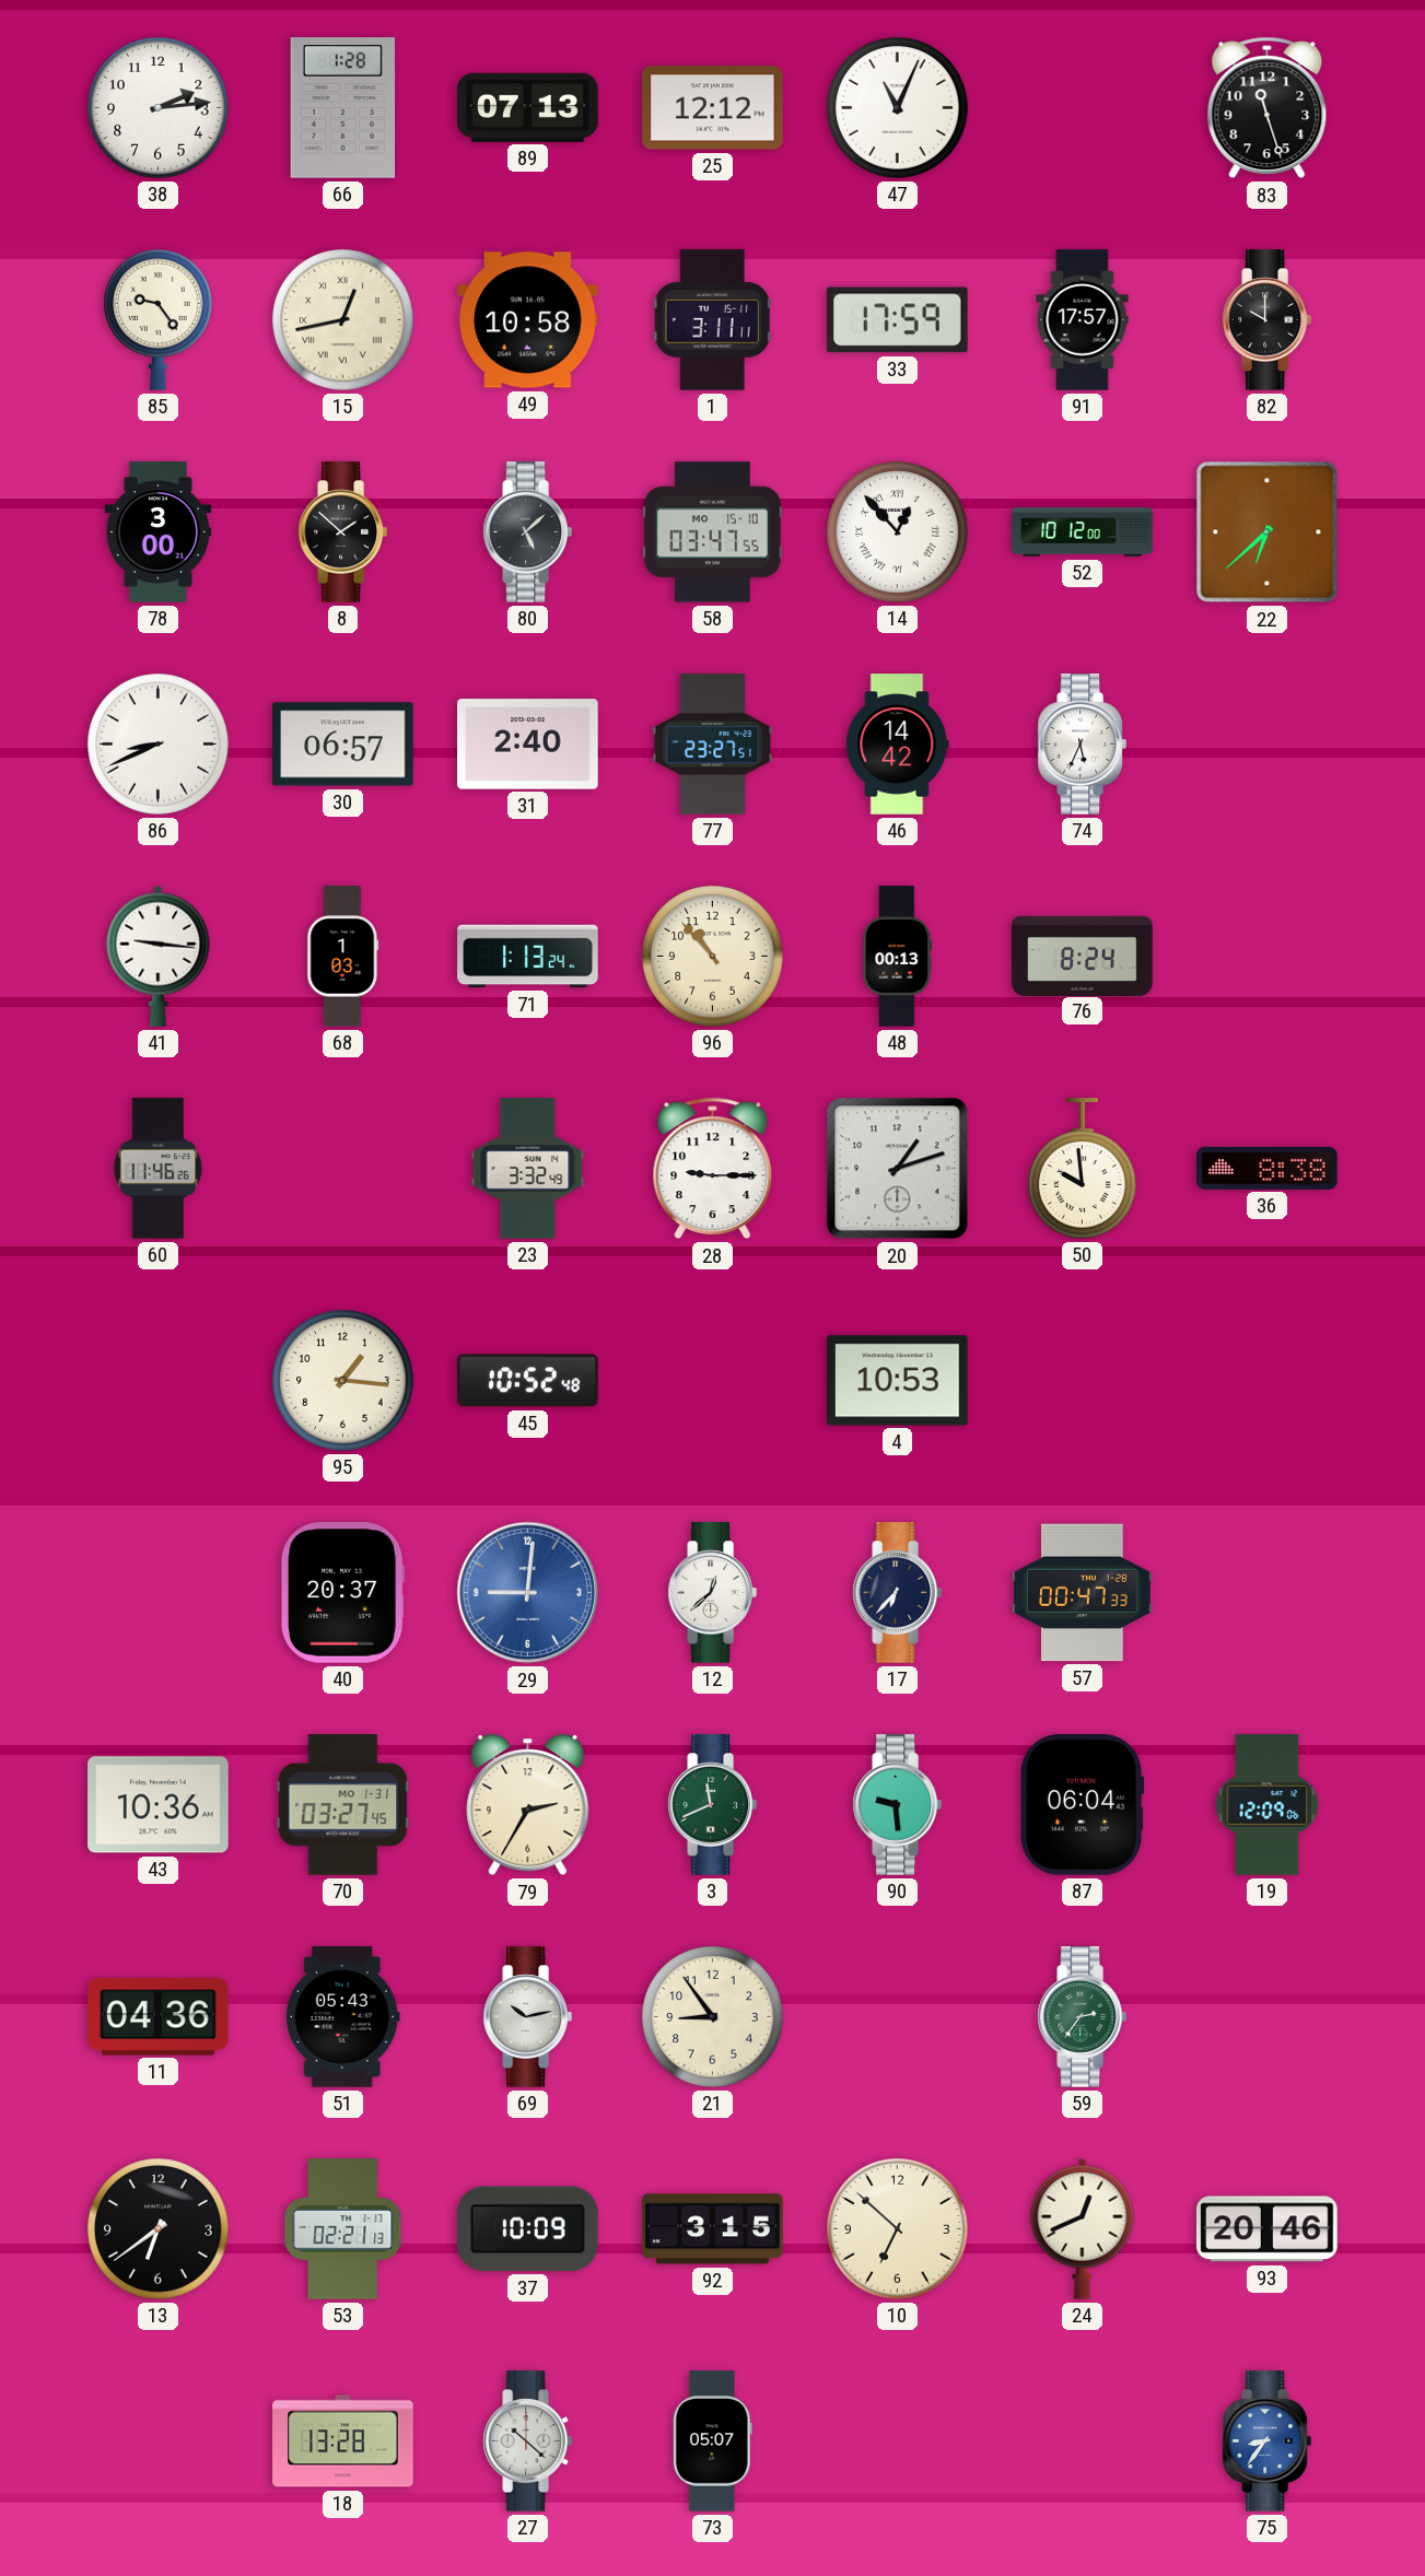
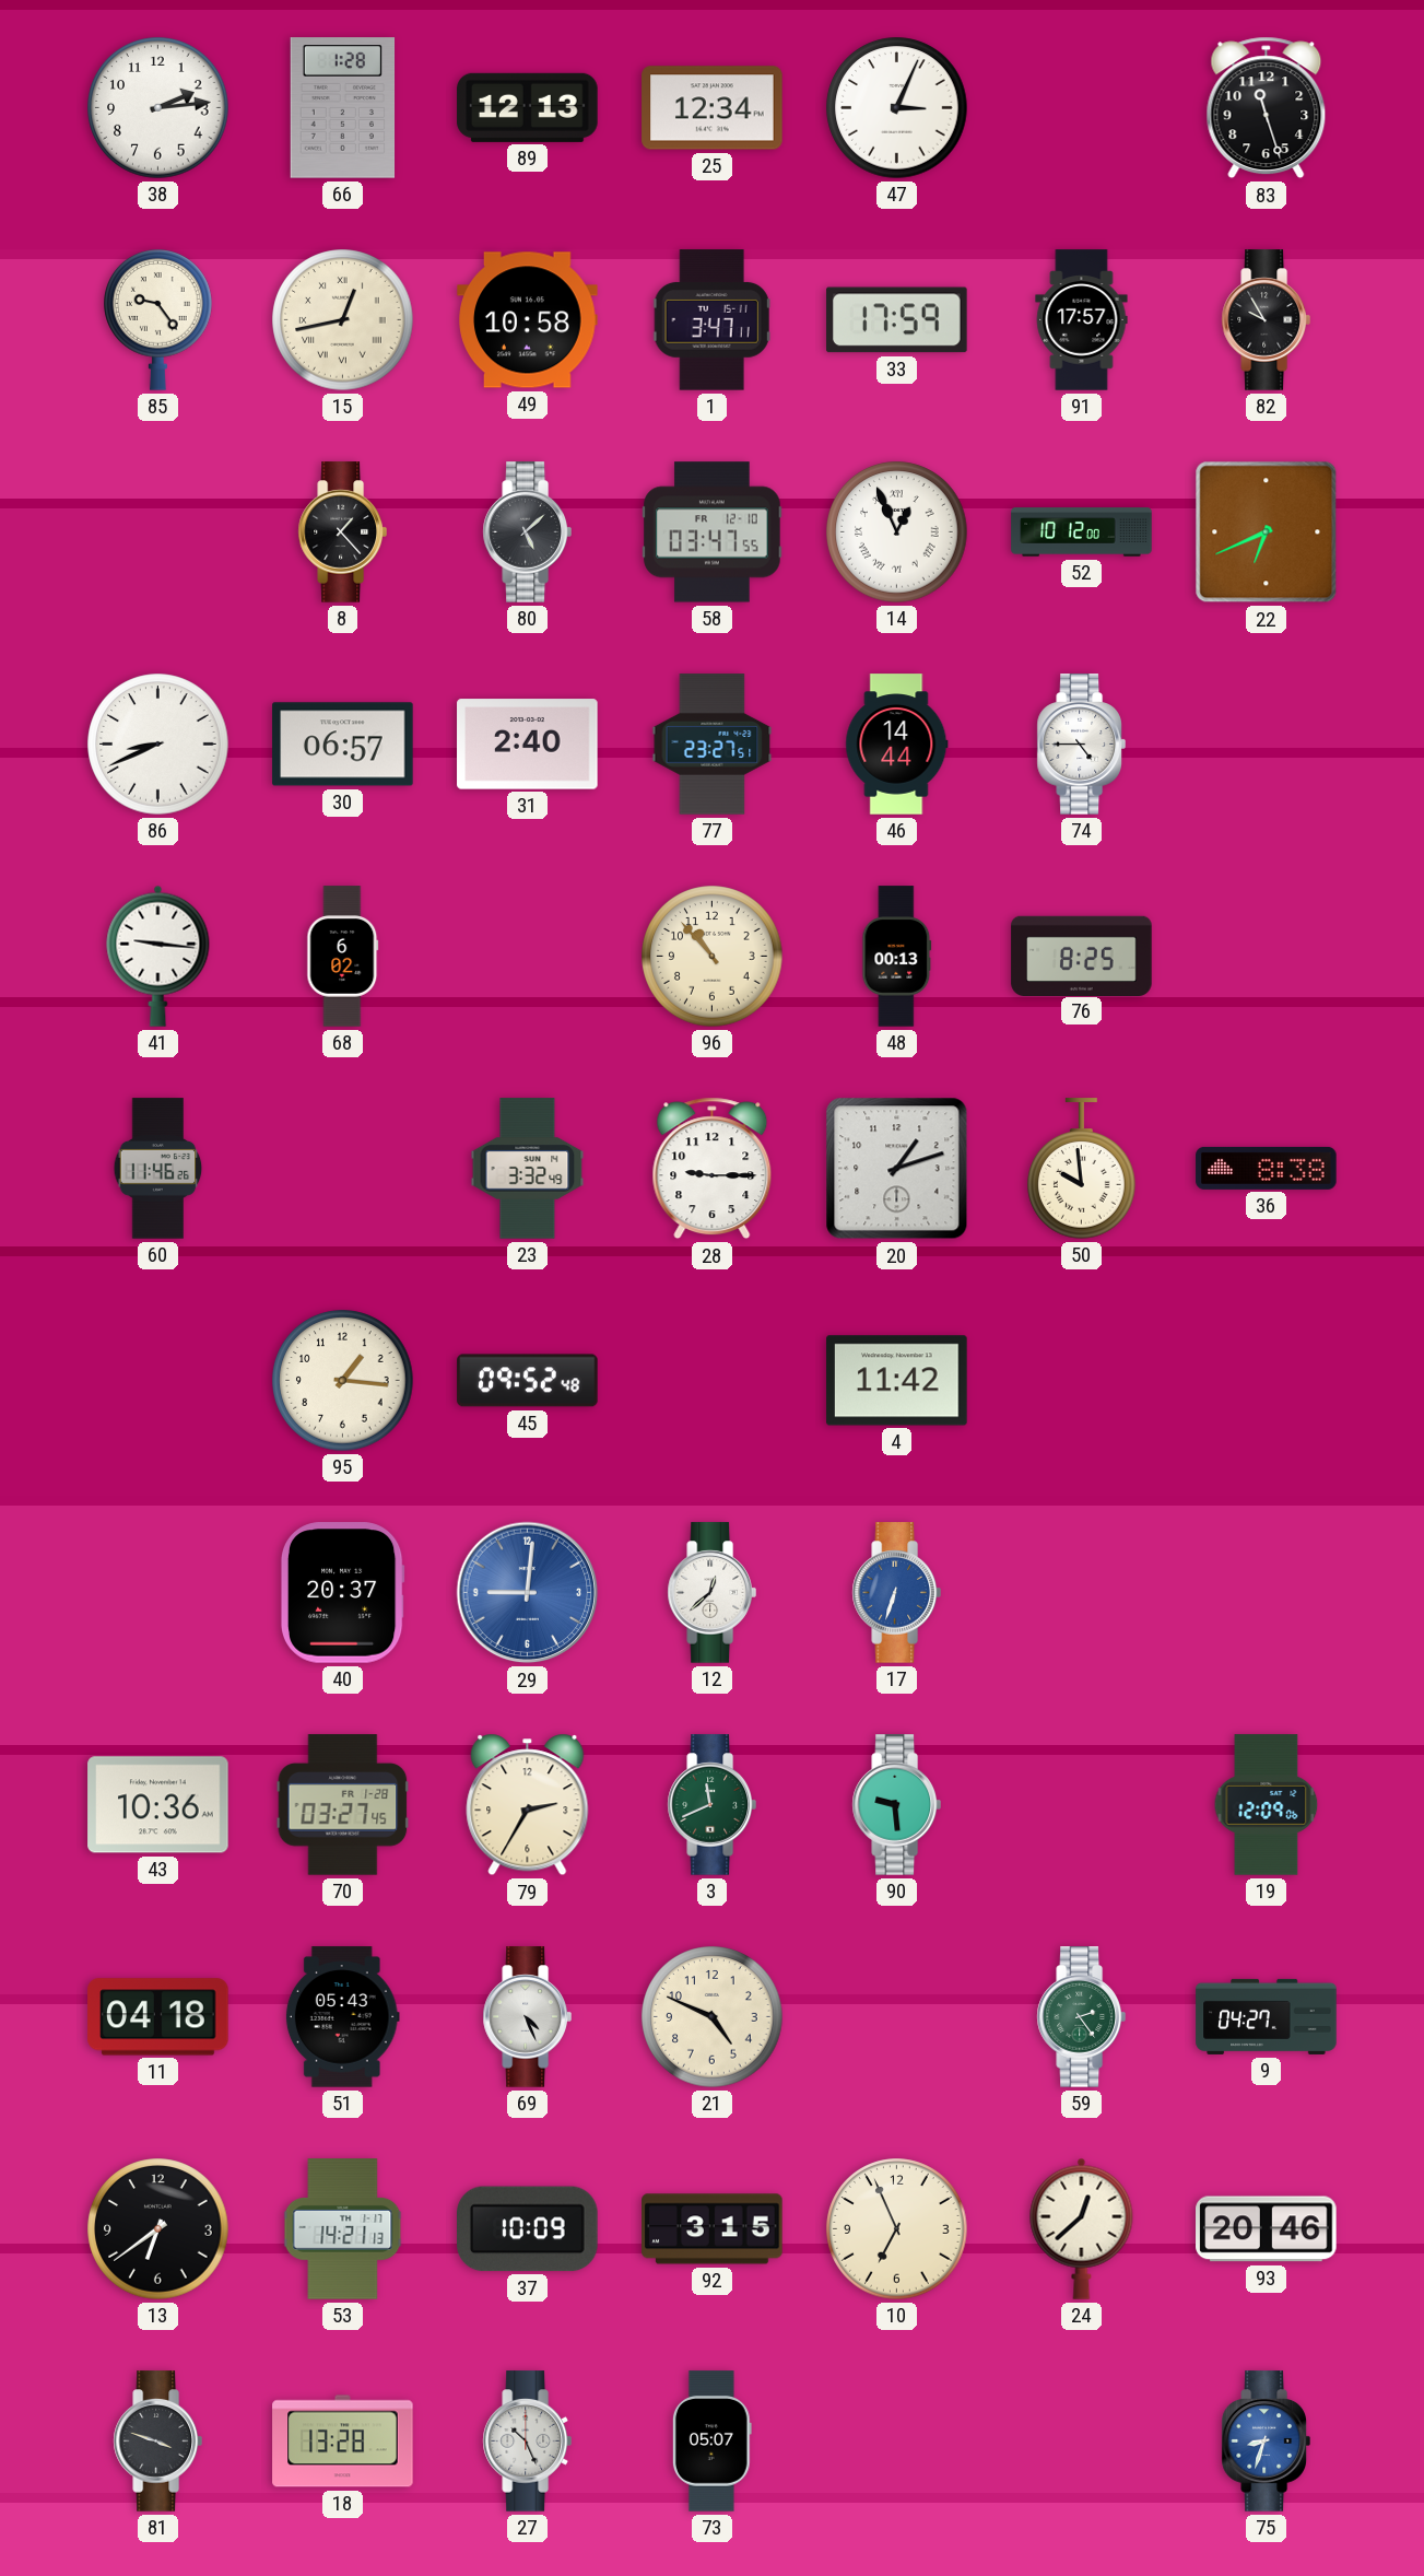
89: 07:13 -> 12:13
25: 12:12 -> 12:34
47: 11:04 -> 3:04
1: 3:11 -> 3:47
82: 10:00 -> 9:55
78: 3:00 -> none
8: 1:52 -> 1:23
58 date: MO 15-10 -> FR 12-10
14: 12:53 -> 12:56
22: 6:38 -> 6:41
46: 14:42 -> 14:44
74: 5:34 -> 4:45
68: 1:03 -> 6:02
71: 1:13 -> none
76: 8:24 -> 8:25
45: 10:52 -> 09:52
4: 10:53 -> 11:42
17: 6:37 -> 6:33
17 dial: navy -> blue
57: 00:47 -> none
70 date: MO 1-31 -> FR 1-28
87: 06:04 -> none
11: 04:36 -> 04:18
69: 10:13 -> 4:26
21: 8:54 -> 4:49
59: 2:36 -> 2:24
9: none -> 04:27
53: 02:21 -> 14:21
10: 6:52 -> 6:56
24: 12:41 -> 12:38
81: none -> 3:48
27: 10:22 -> 10:26
75: 8:36 -> 8:33
